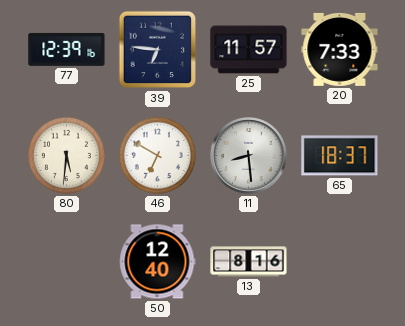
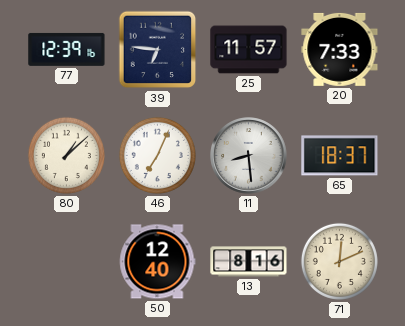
80: 5:31 -> 1:08
46: 6:50 -> 7:04
71: none -> 12:11
